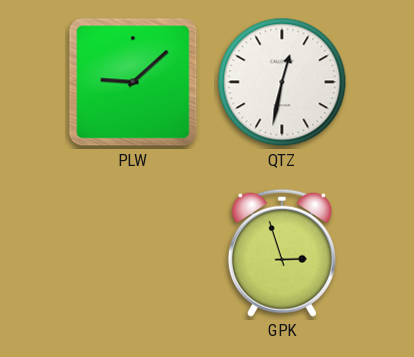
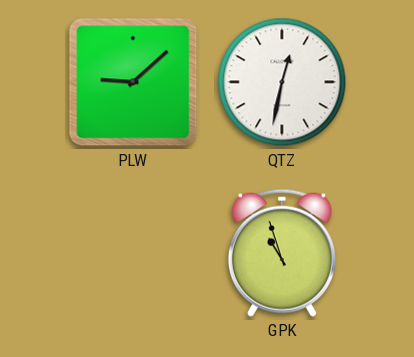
GPK: 2:57 -> 10:57
